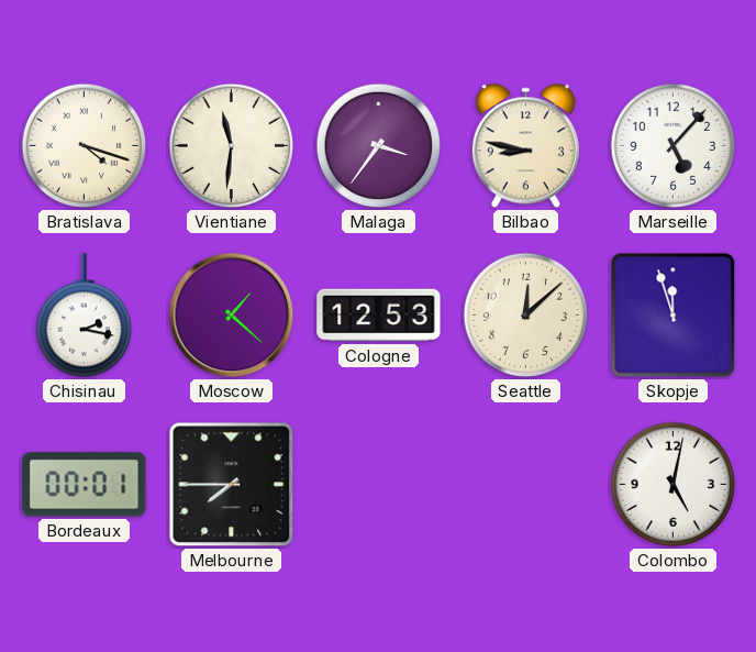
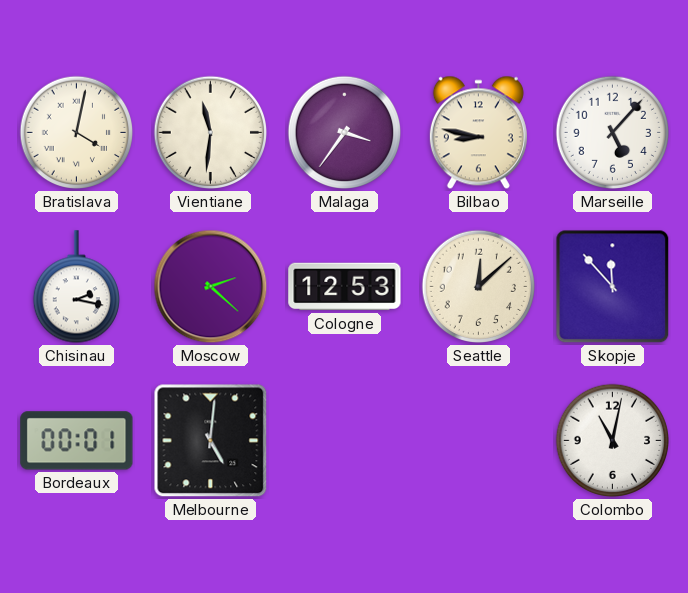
Bratislava: 4:18 -> 4:02
Moscow: 1:22 -> 2:22
Skopje: 11:57 -> 11:53
Melbourne: 7:45 -> 5:01
Colombo: 5:02 -> 11:02
